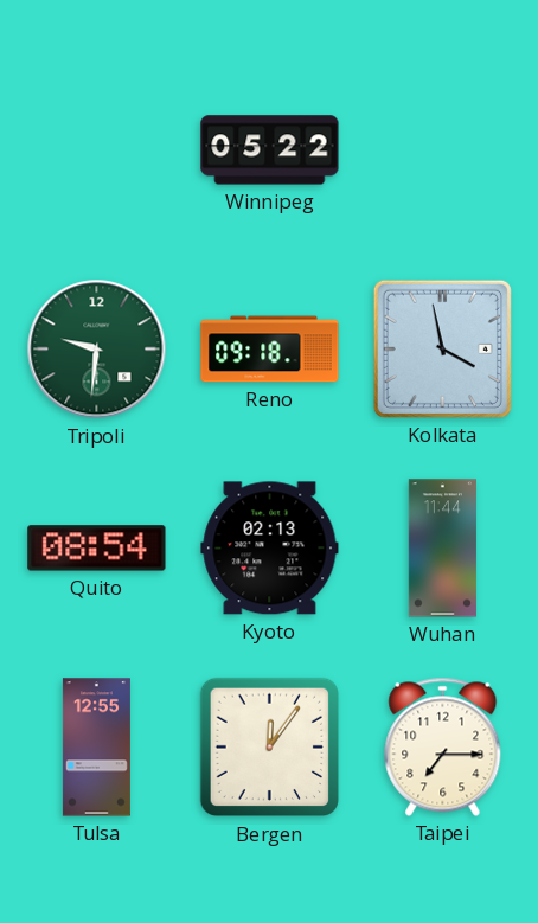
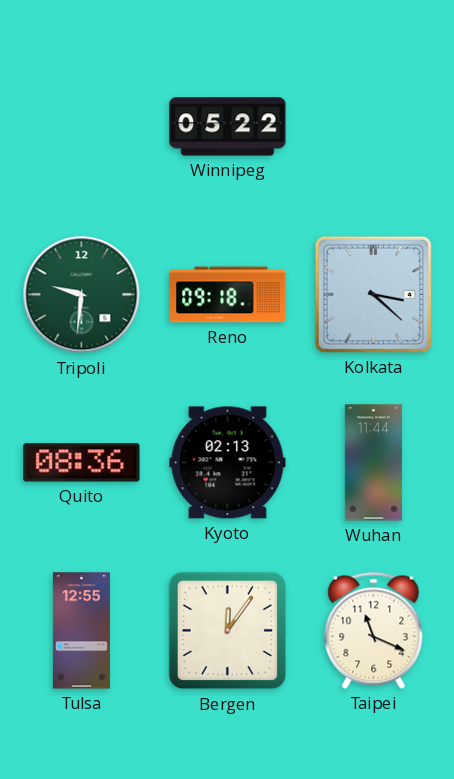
Kolkata: 3:58 -> 3:22
Quito: 08:54 -> 08:36
Taipei: 7:15 -> 11:19
